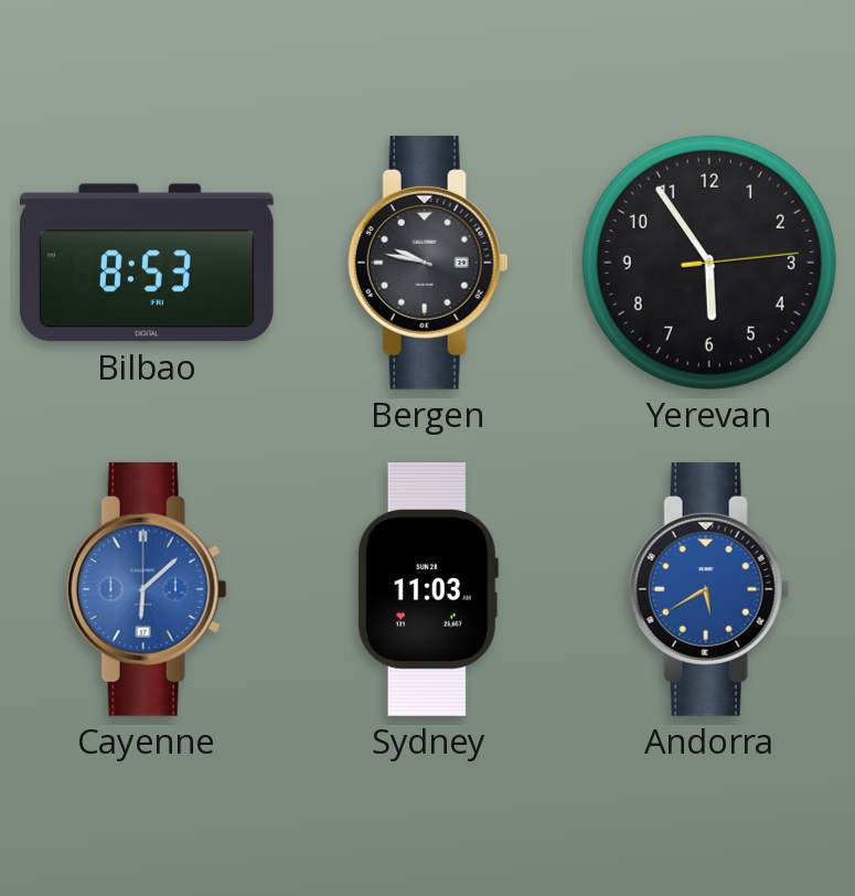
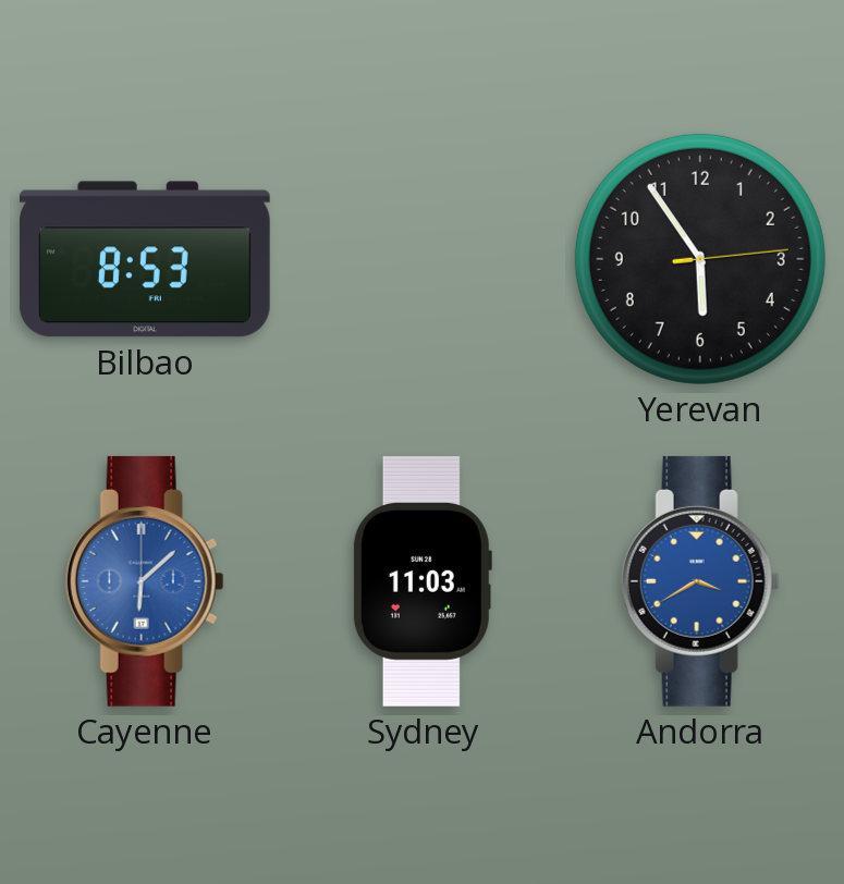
Bergen: 9:47 -> none
Andorra: 5:40 -> 3:40
